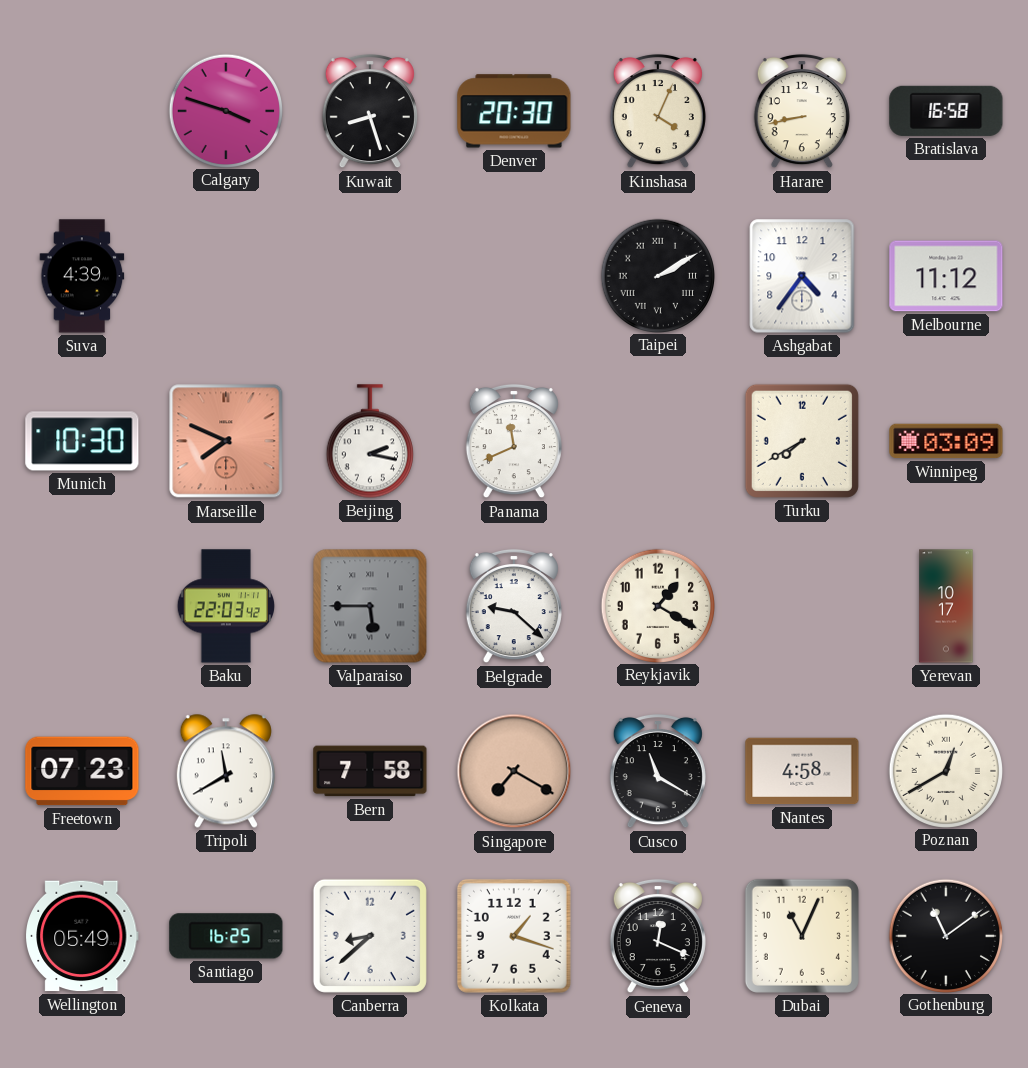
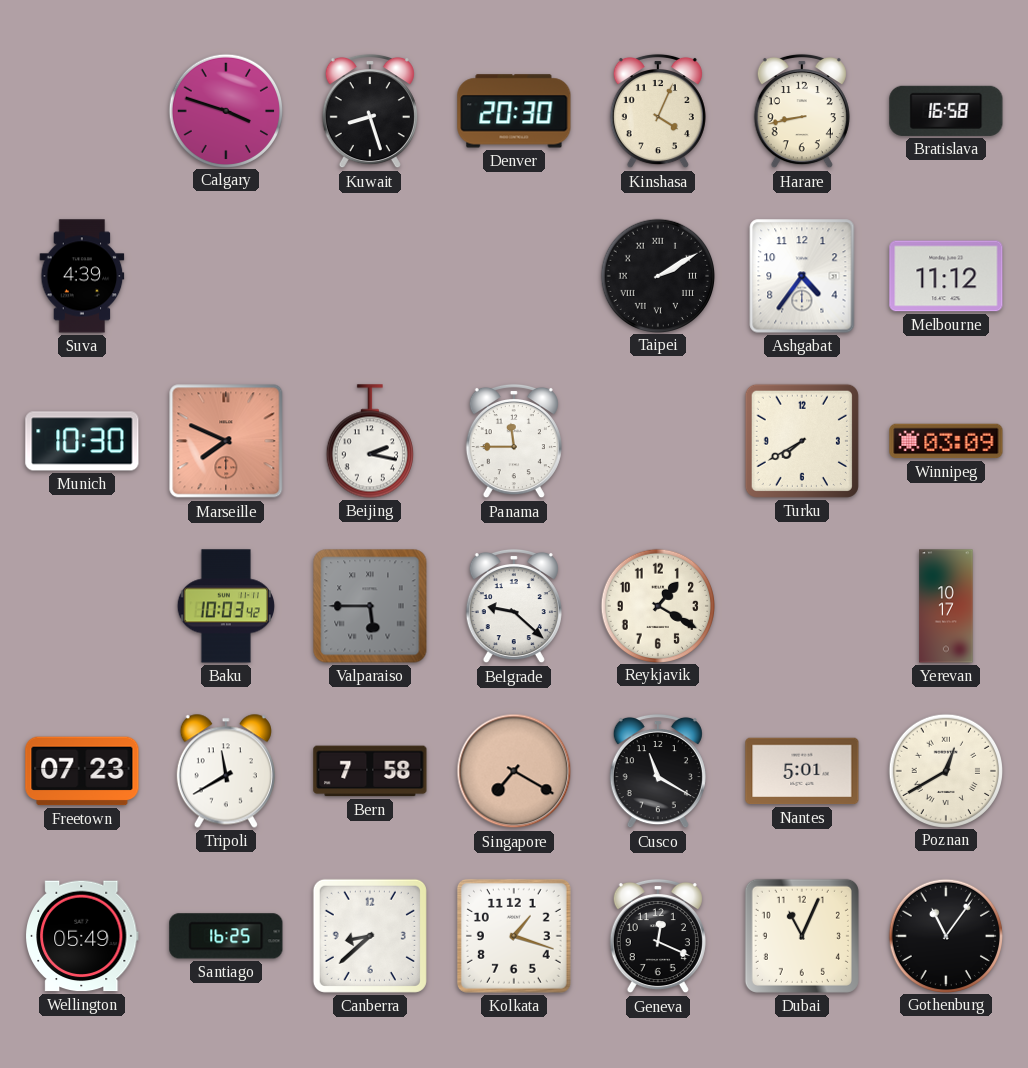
Panama: 11:41 -> 11:45
Baku: 22:03 -> 10:03
Nantes: 4:58 -> 5:01
Gothenburg: 11:09 -> 11:06
